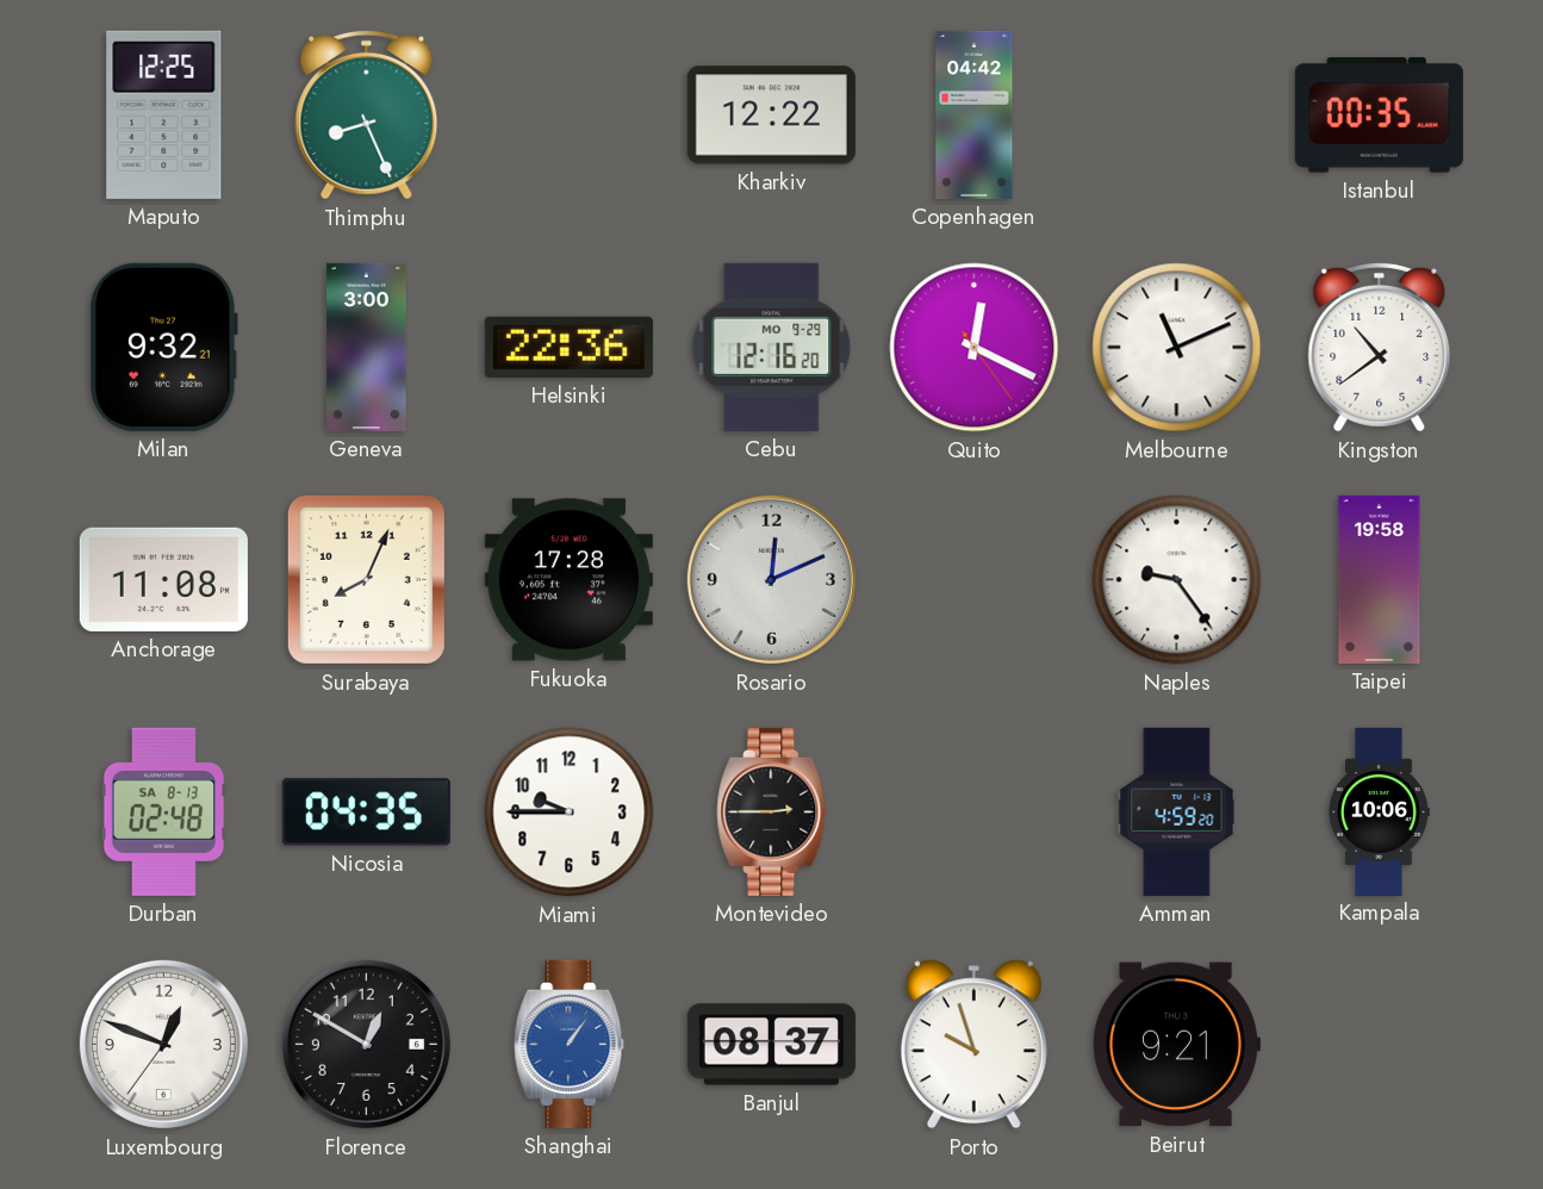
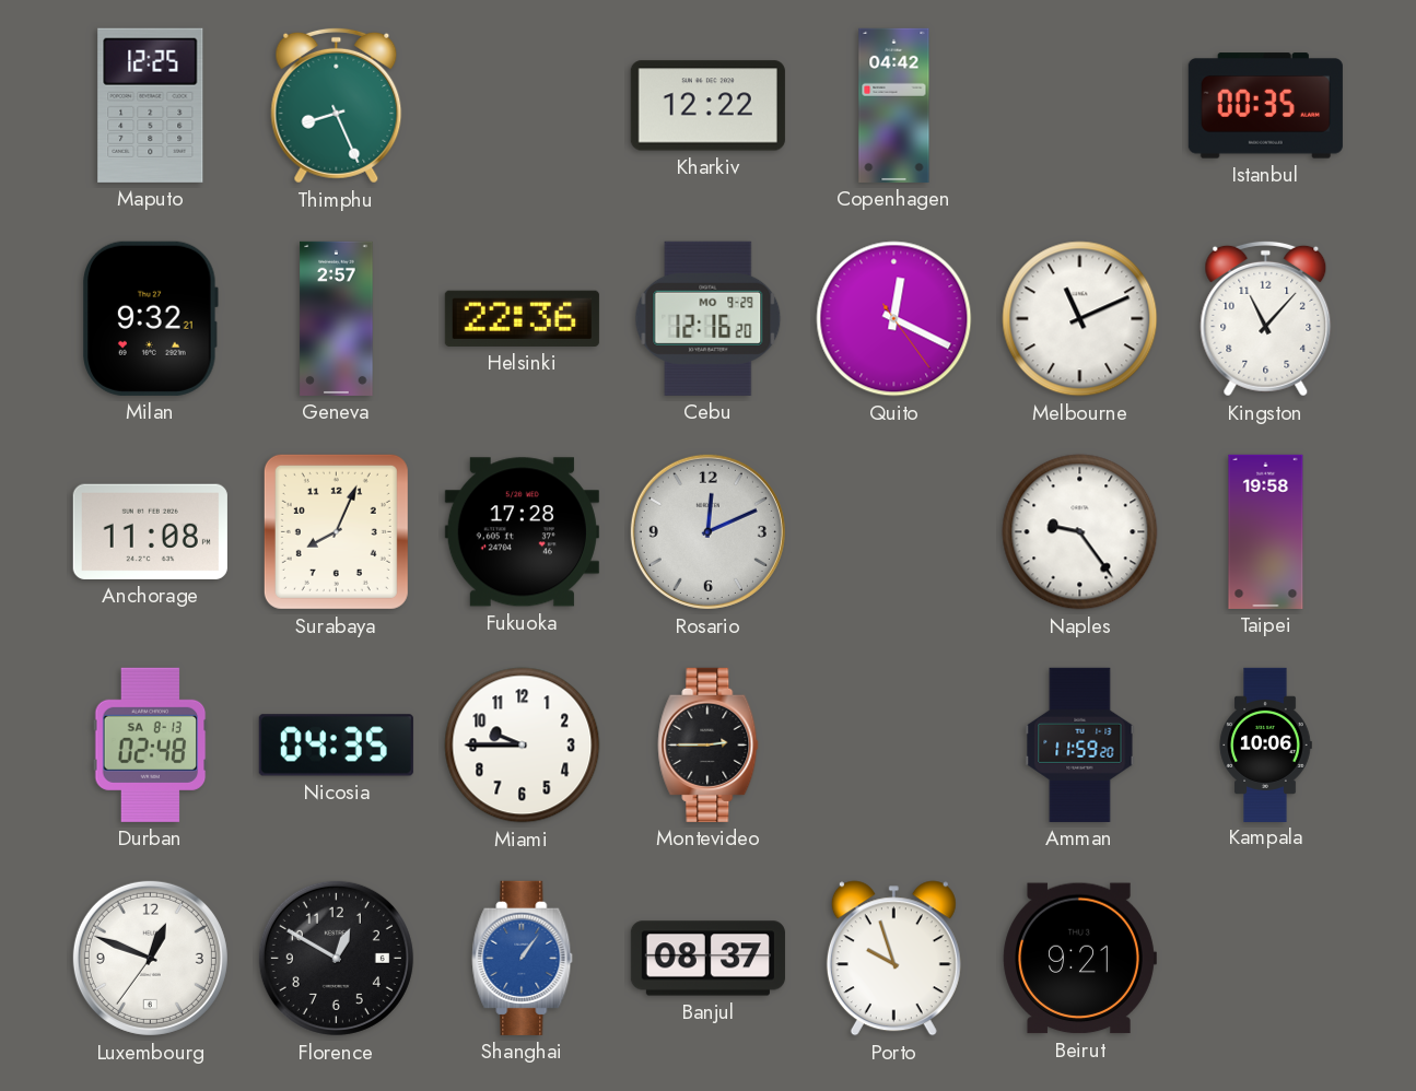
Geneva: 3:00 -> 2:57
Kingston: 10:39 -> 11:07
Amman: 4:59 -> 11:59
